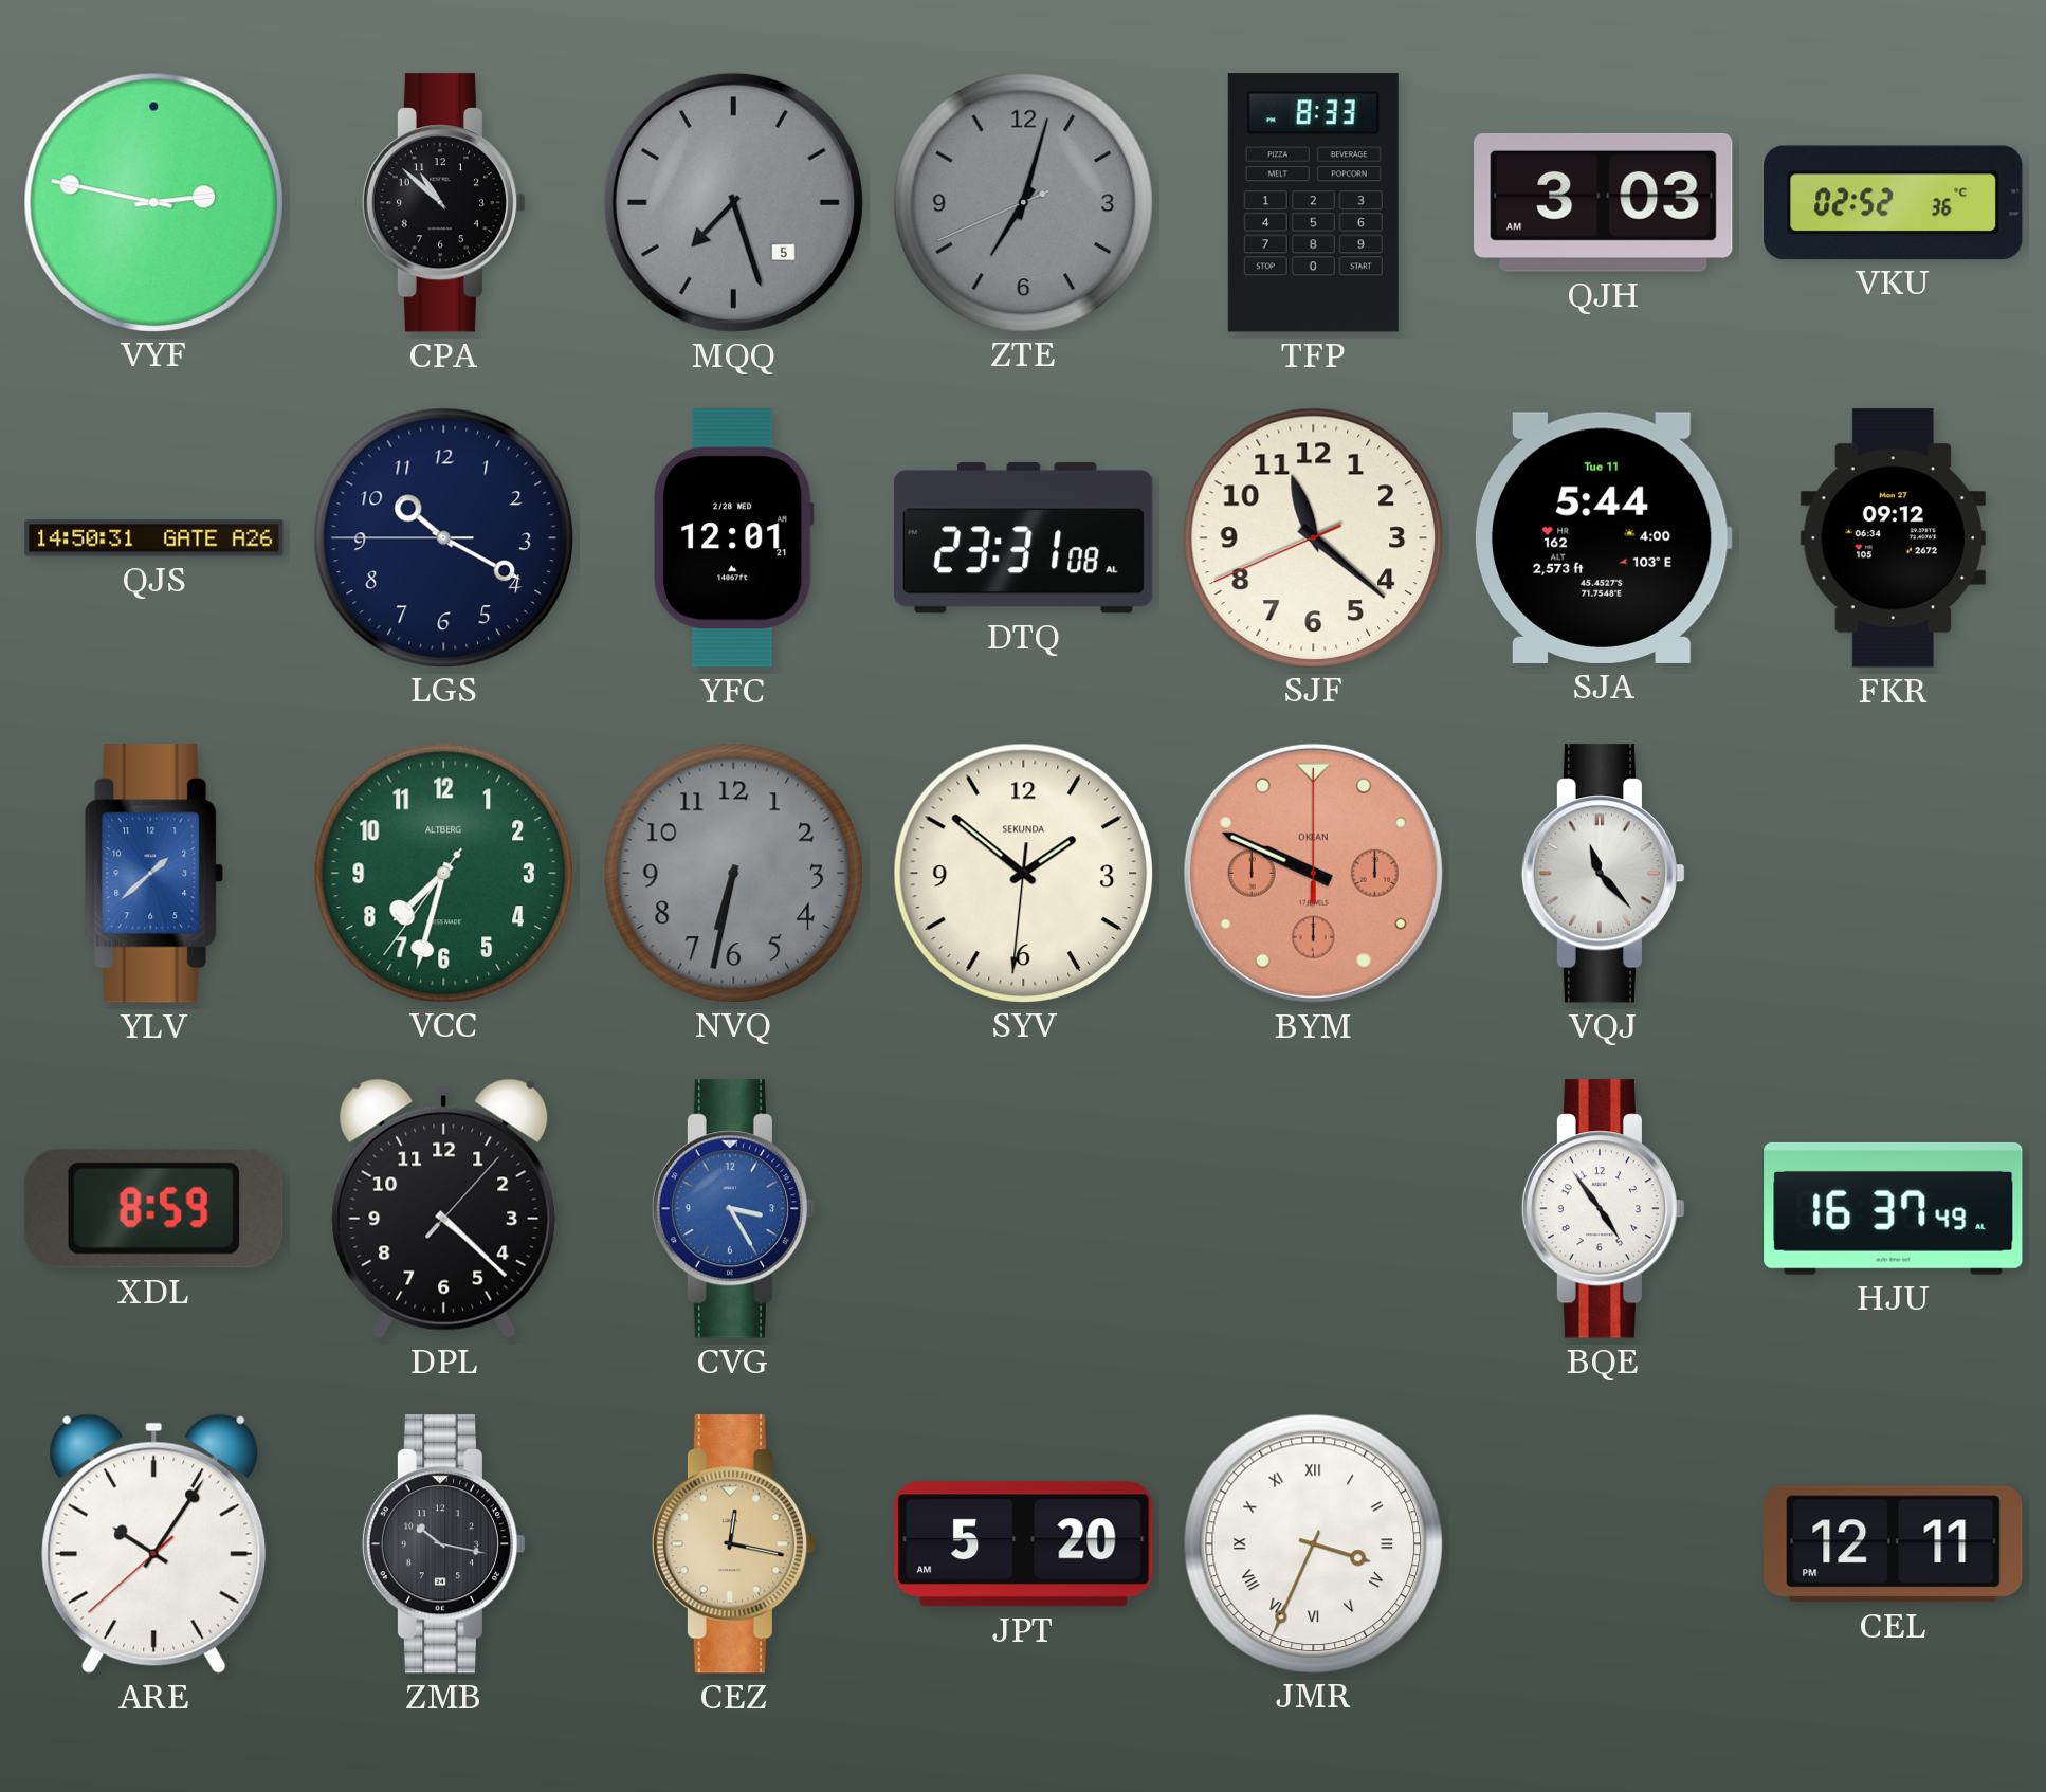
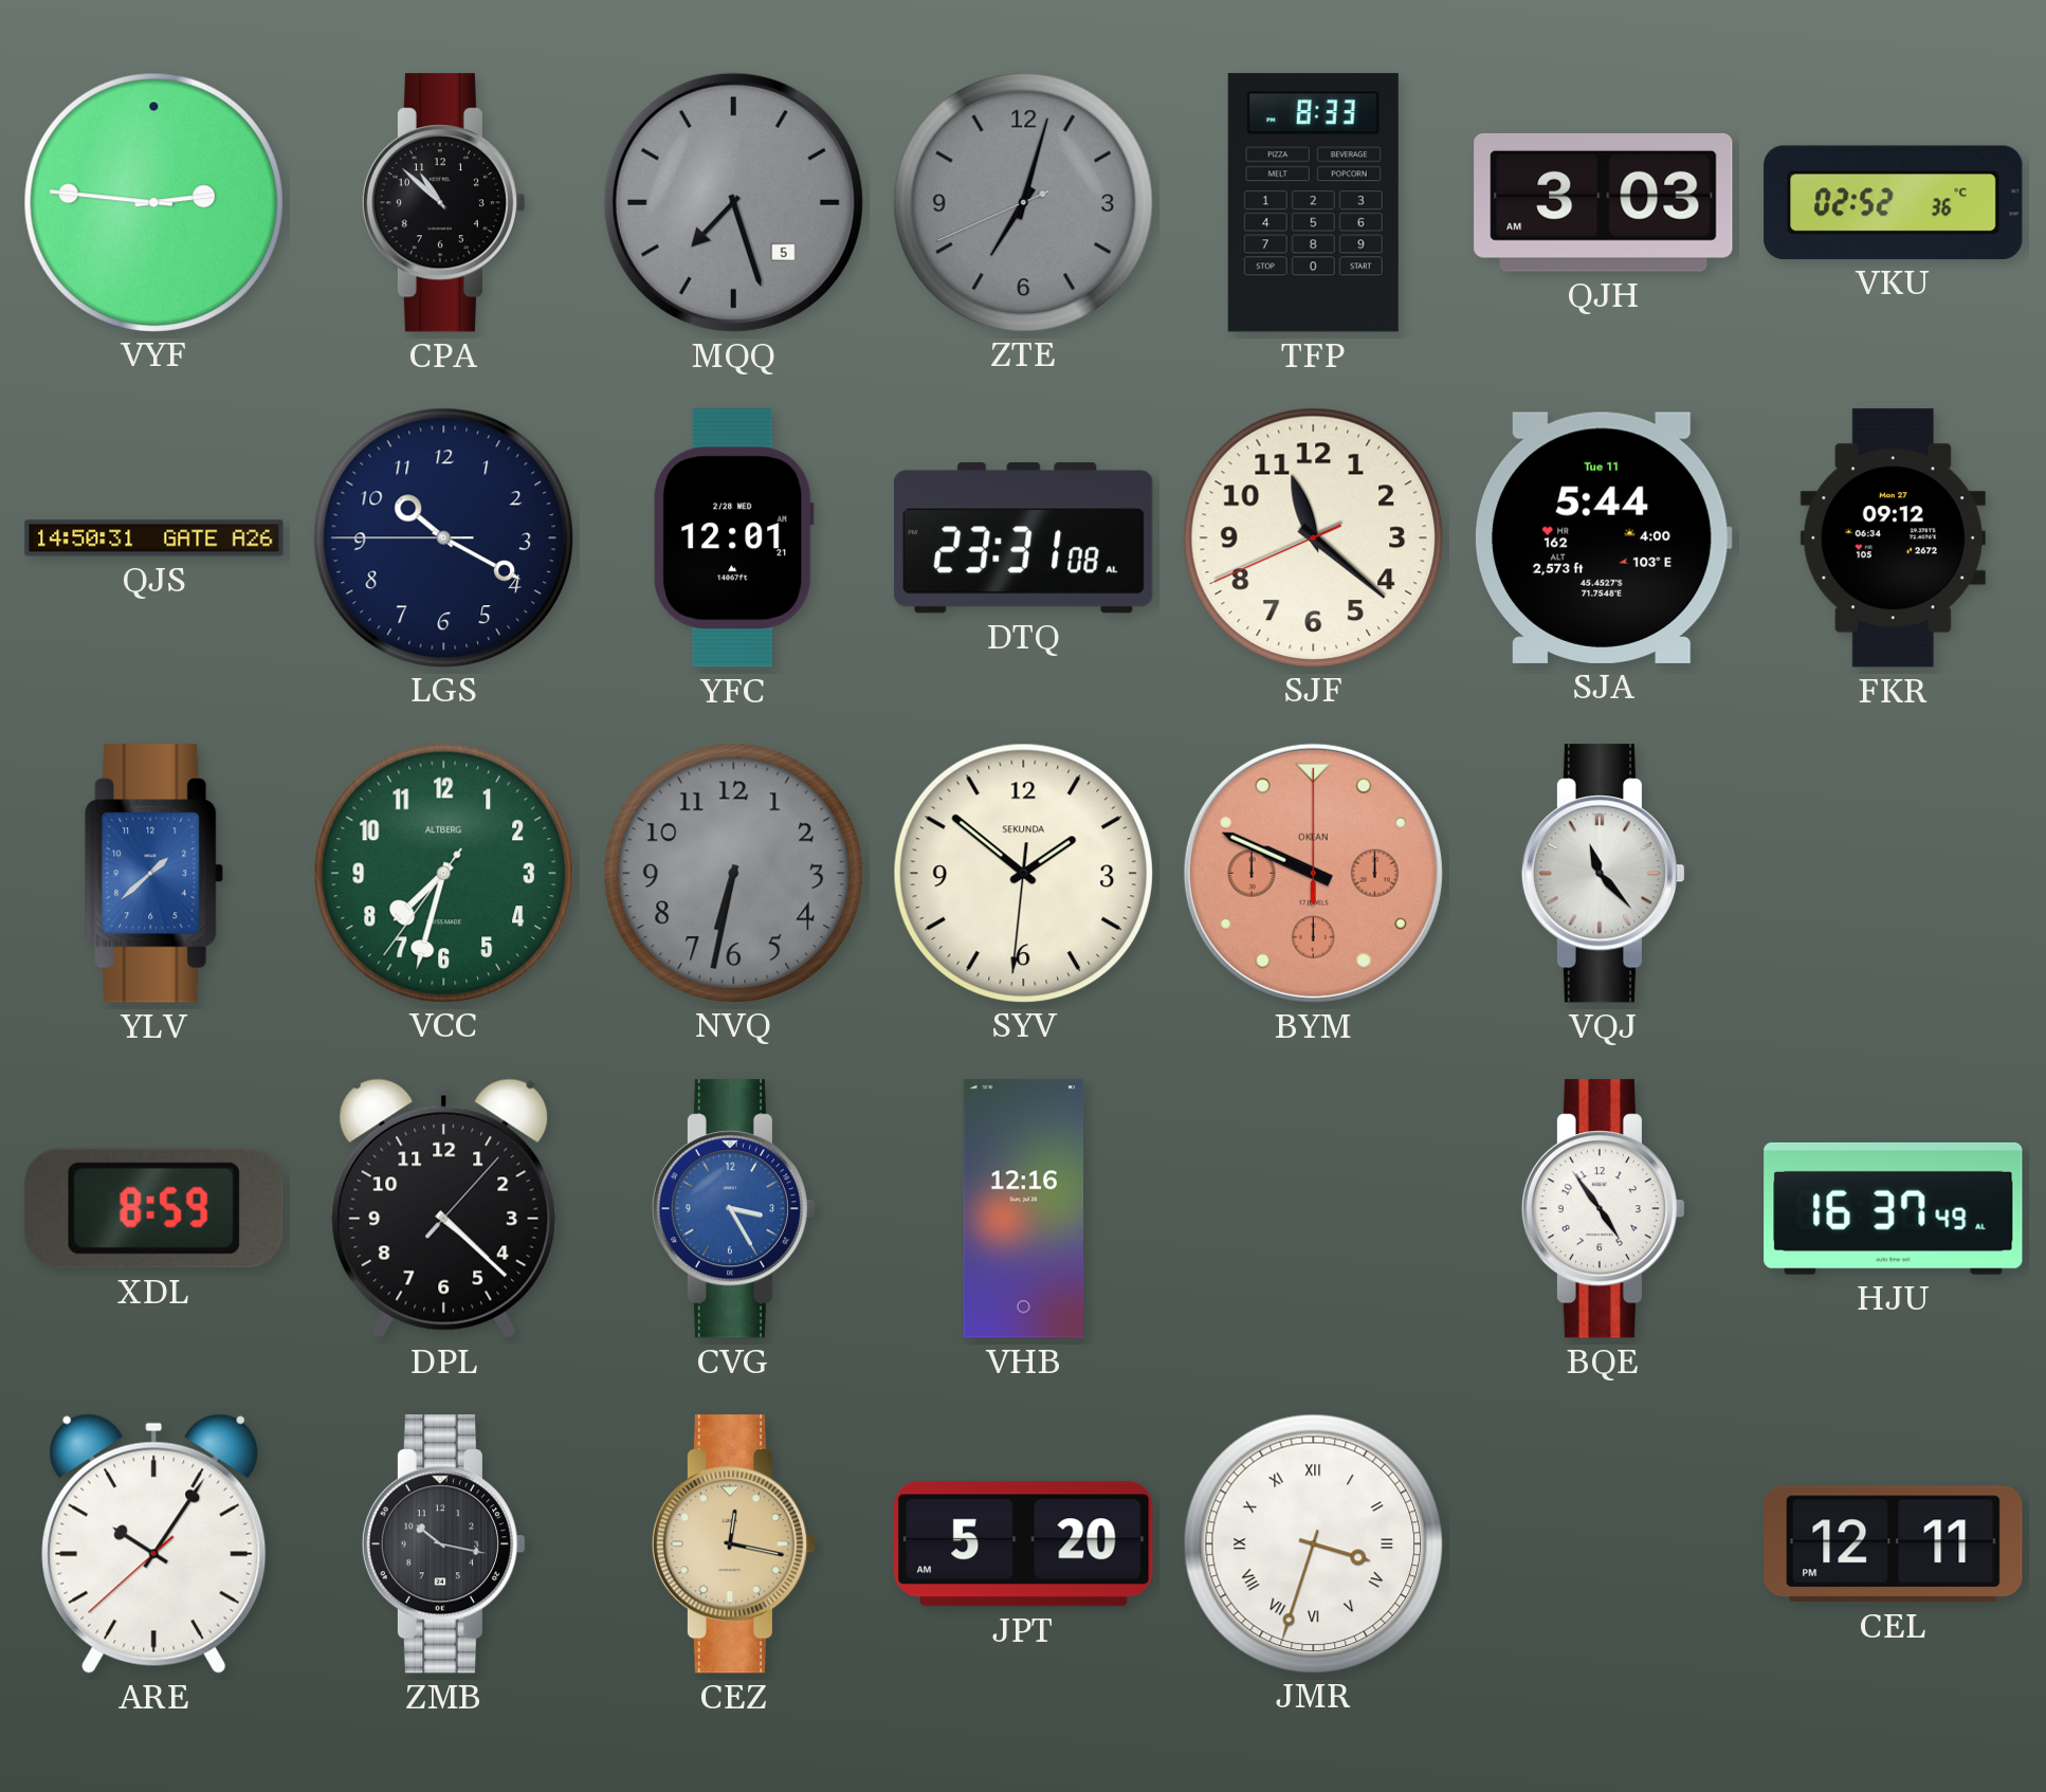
VYF: 2:47 -> 2:46
VHB: none -> 12:16
JMR: 3:34 -> 3:33
